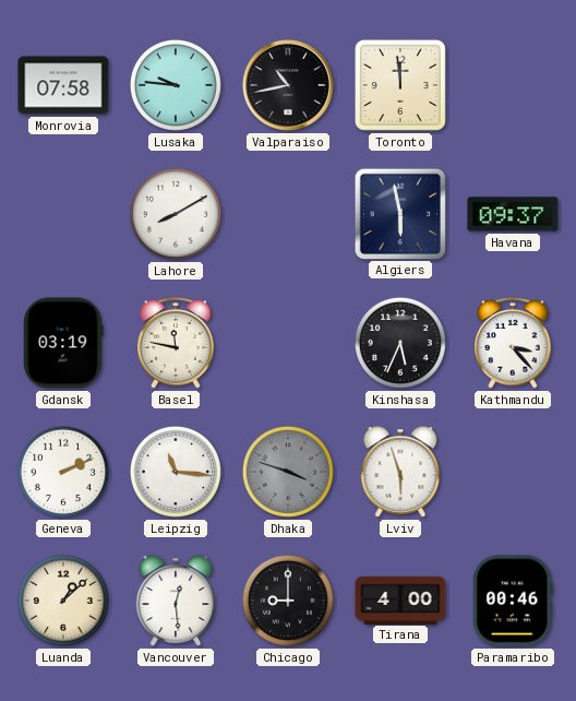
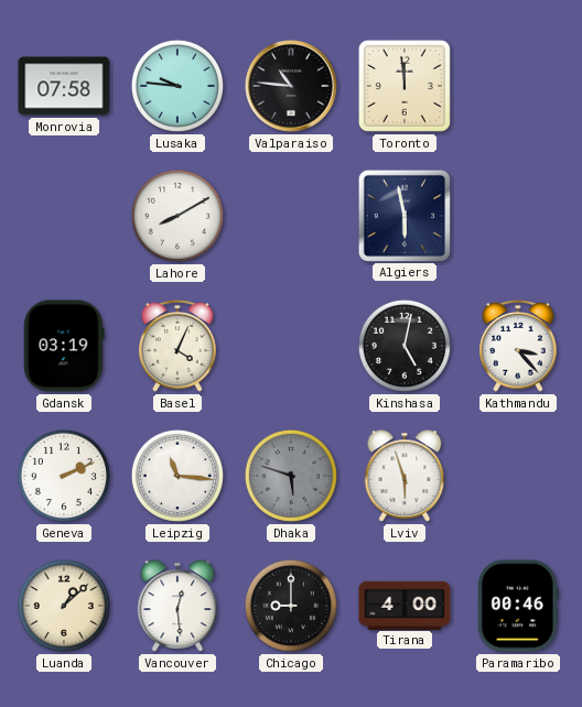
Valparaiso: 10:43 -> 10:46
Havana: 09:37 -> none
Basel: 11:47 -> 4:04
Kinshasa: 5:34 -> 5:02
Dhaka: 3:48 -> 5:48
